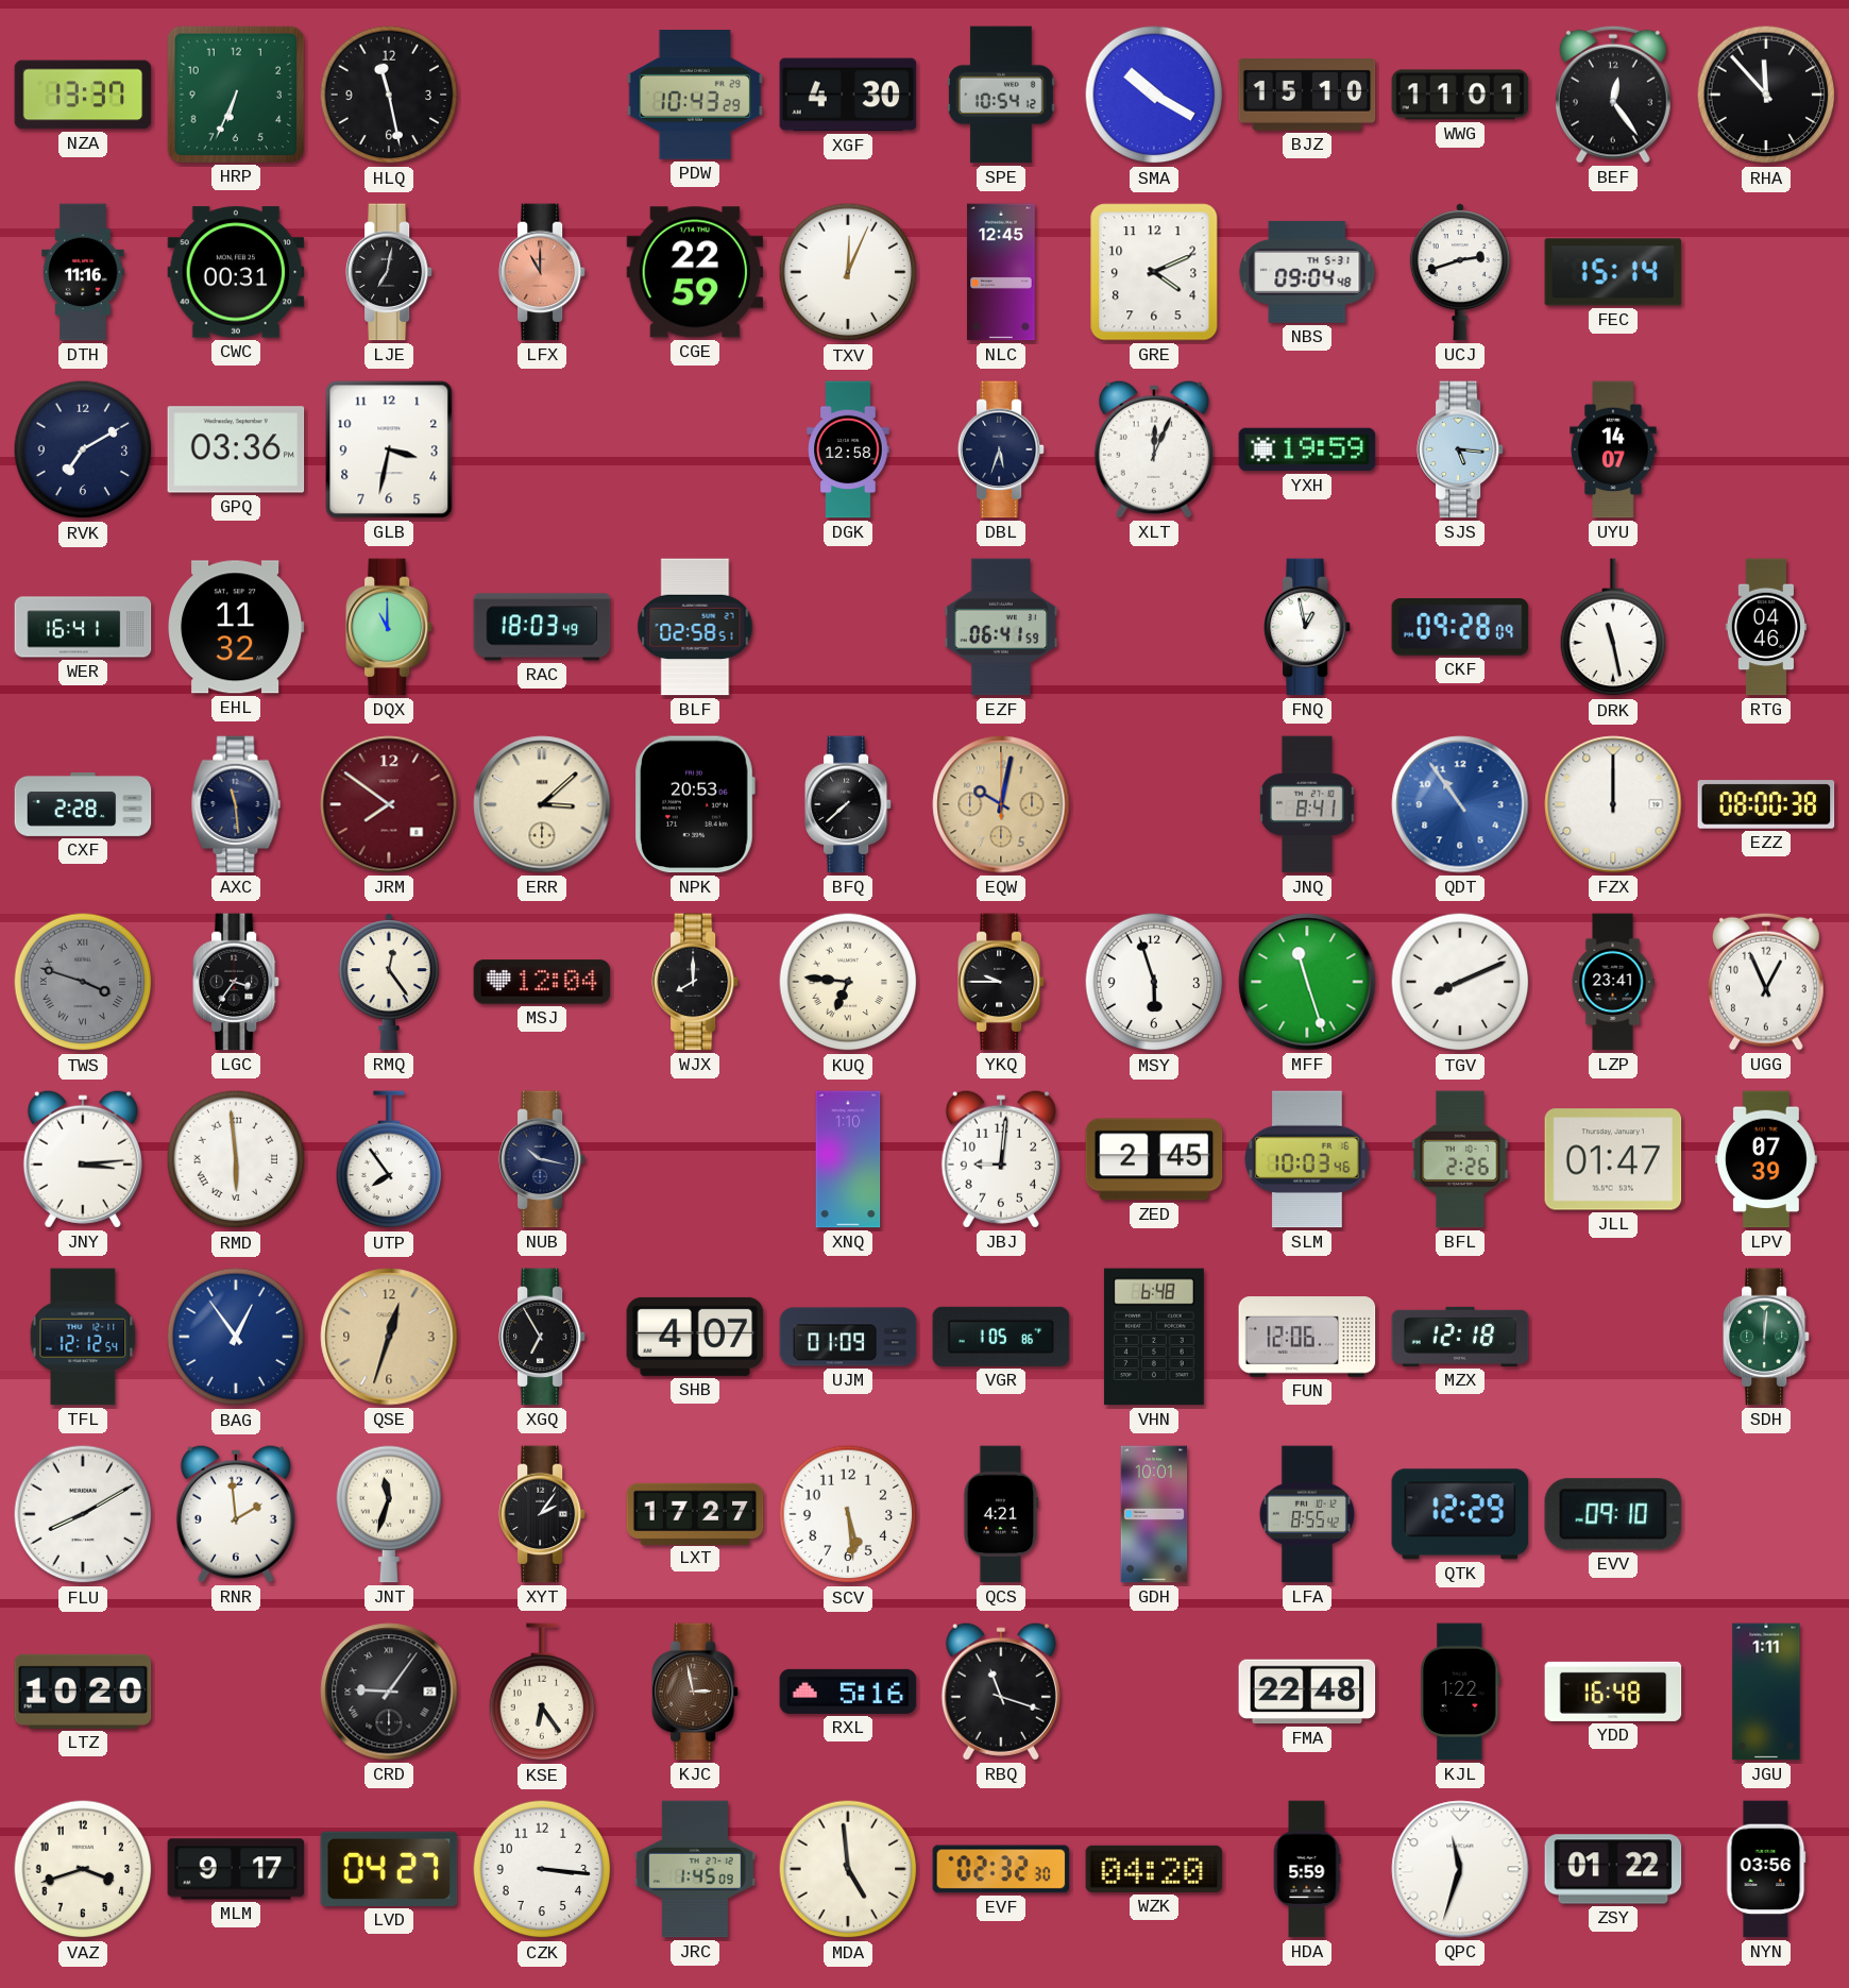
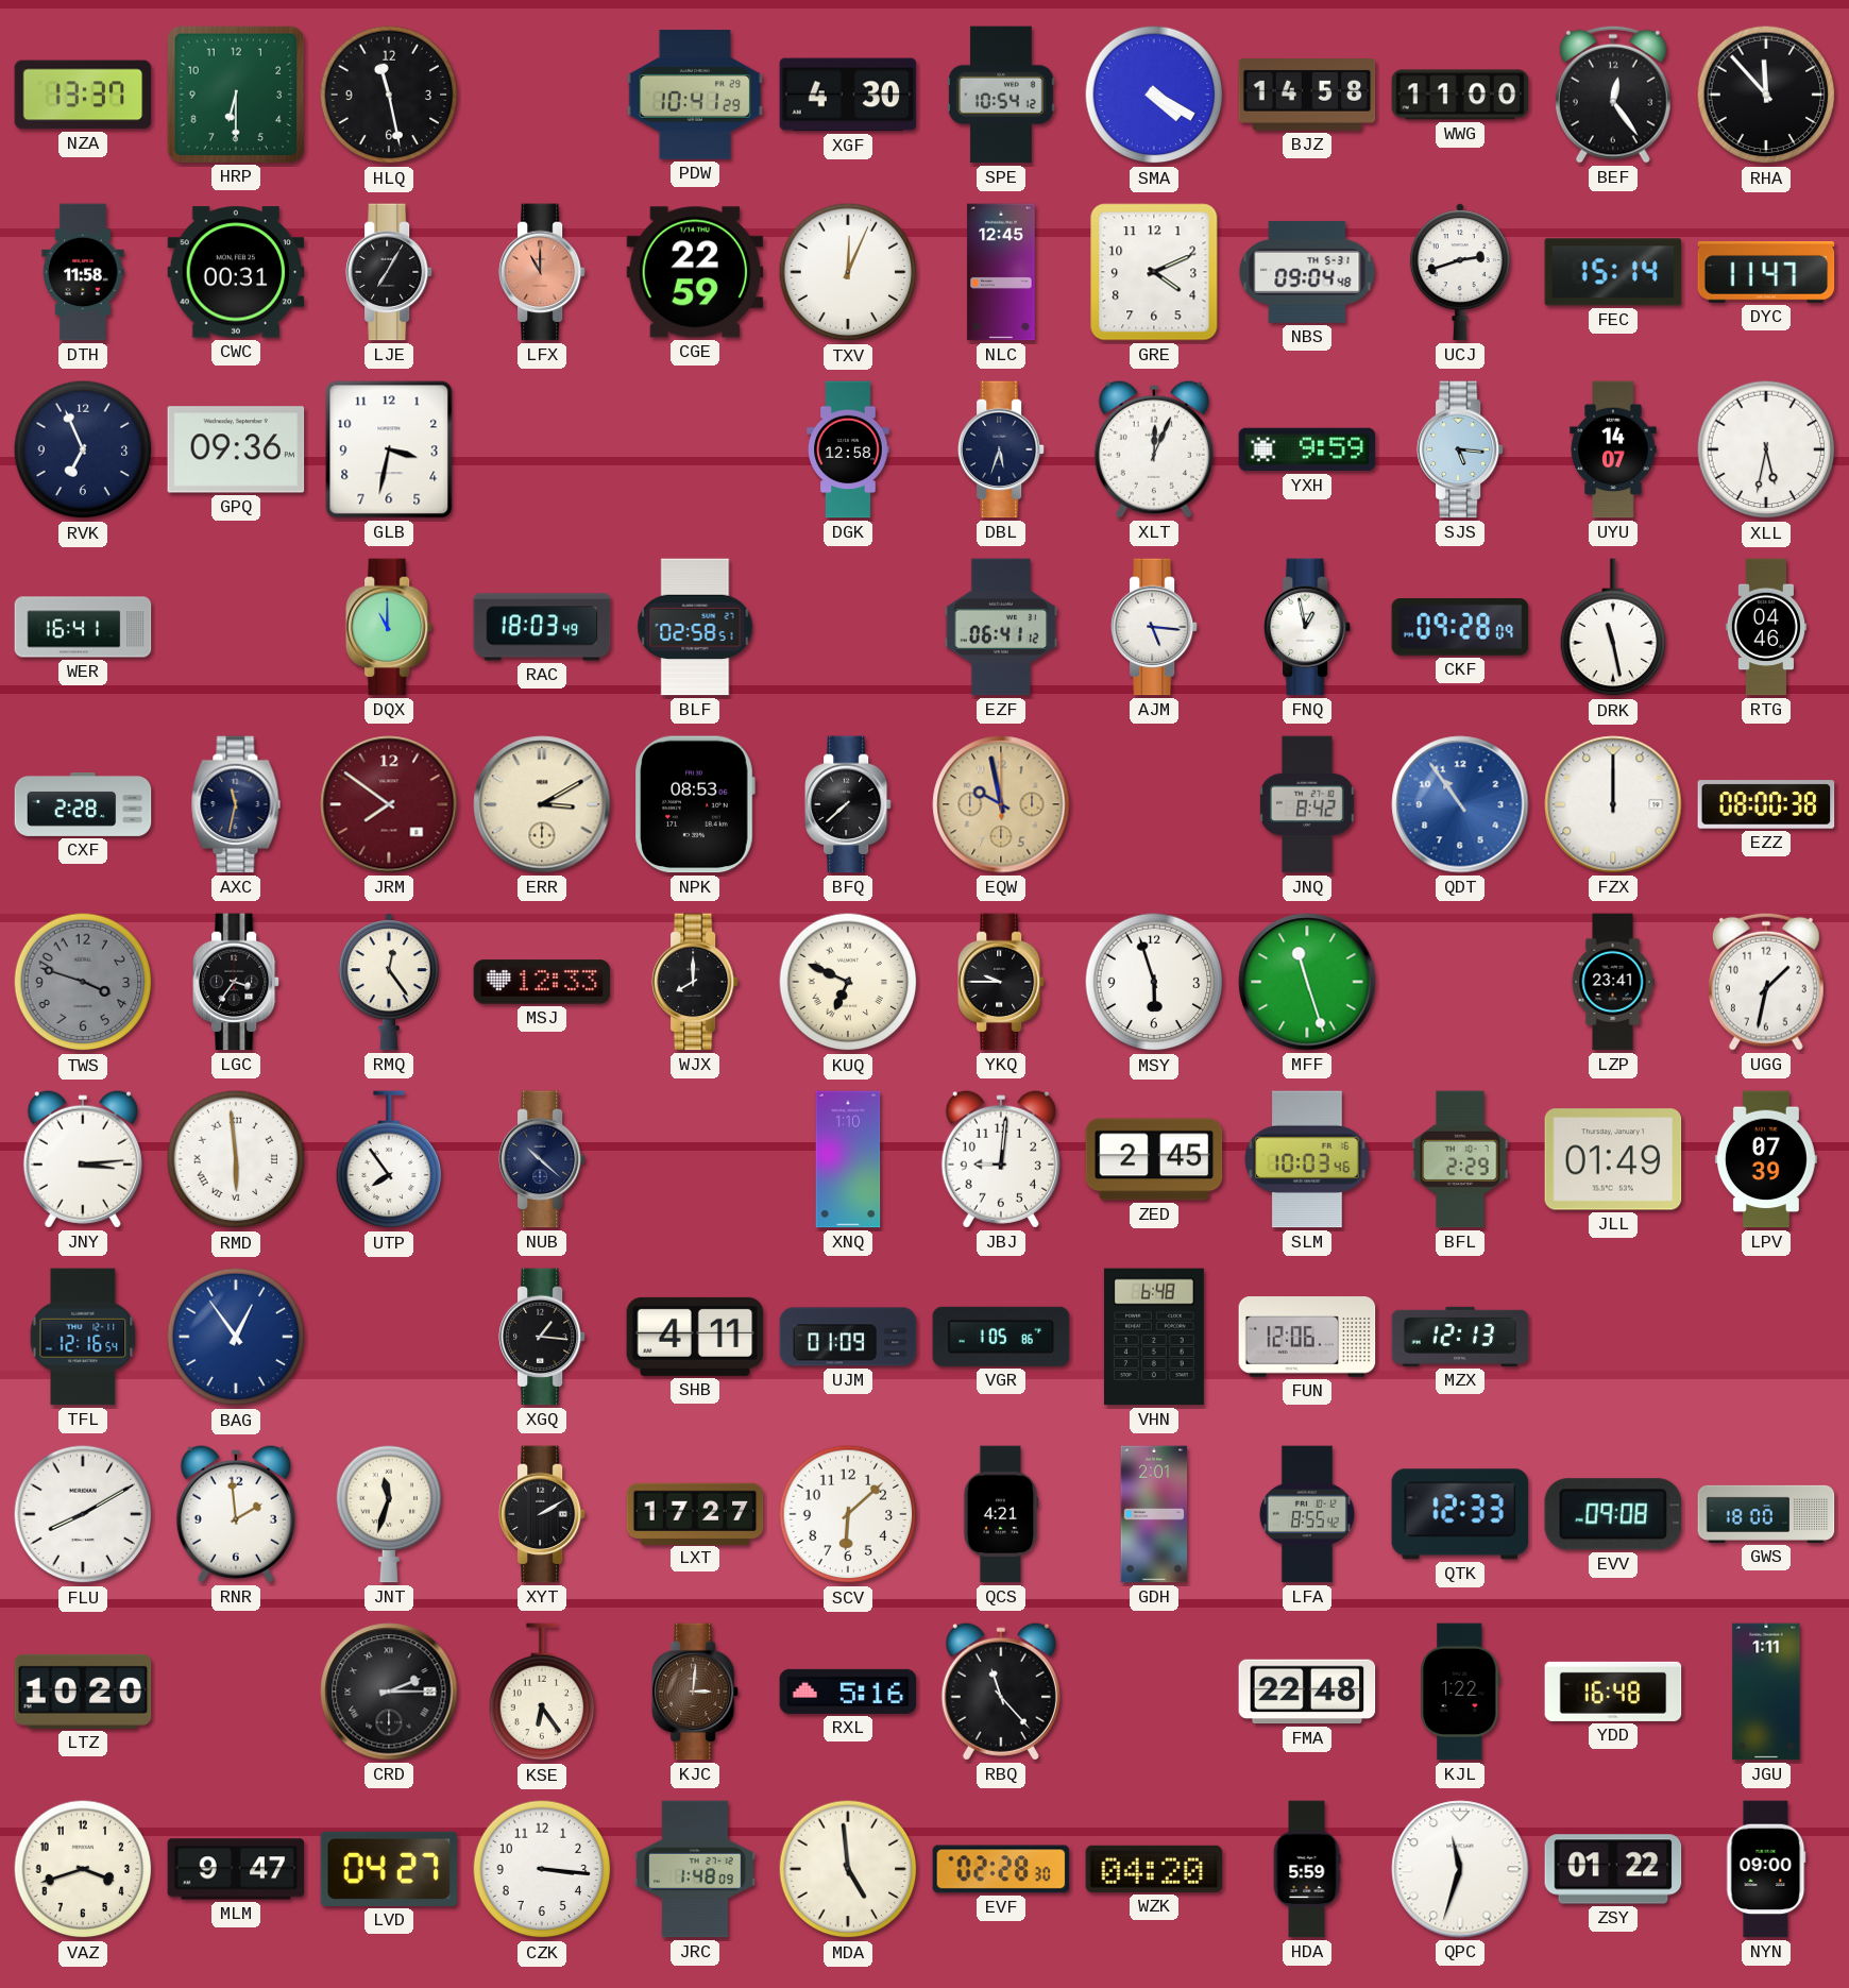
HRP: 6:34 -> 6:30
PDW: 10:43 -> 10:41
SMA: 10:20 -> 4:20
BJZ: 15:10 -> 14:58
WWG: 11:01 -> 11:00
DTH: 11:16 -> 11:58
LJE: 7:02 -> 7:05
DYC: none -> 11:47
RVK: 7:10 -> 6:56
GPQ: 03:36 -> 09:36
YXH: 19:59 -> 9:59
XLL: none -> 5:32
EHL: 11:32 -> none
EZF: 06:41:59 -> 06:41:12
AJM: none -> 5:16
AXC: 11:29 -> 11:32
ERR: 3:08 -> 3:10
NPK: 20:53 -> 08:53
EQW: 10:02 -> 9:58
JNQ: 8:41 -> 8:42
TWS numerals: Roman -> Arabic
MSJ: 12:04 -> 12:33
KUQ: 6:46 -> 6:49
TGV: 8:11 -> none
UGG: 12:56 -> 1:32
NUB: 10:17 -> 10:22
BFL: 2:26 -> 2:29
JLL: 01:47 -> 01:49
TFL: 12:12 -> 12:16
QSE: 12:33 -> none
XGQ: 6:55 -> 1:16
SHB: 4:07 -> 4:11
MZX: 12:18 -> 12:13
SDH: 12:01 -> none
XYT: 2:06 -> 2:10
SCV: 5:29 -> 6:08
GDH: 10:01 -> 2:01
QTK: 12:29 -> 12:33
EVV: 09:10 -> 09:08
GWS: none -> 18:00
CRD: 9:06 -> 2:15
KJC: 2:58 -> 3:01
RBQ: 11:18 -> 11:23
MLM: 9:17 -> 9:47
JRC: 1:45 -> 1:48
EVF: 02:32 -> 02:28
NYN: 03:56 -> 09:00
